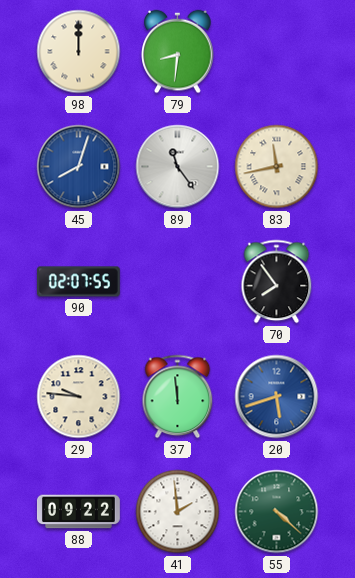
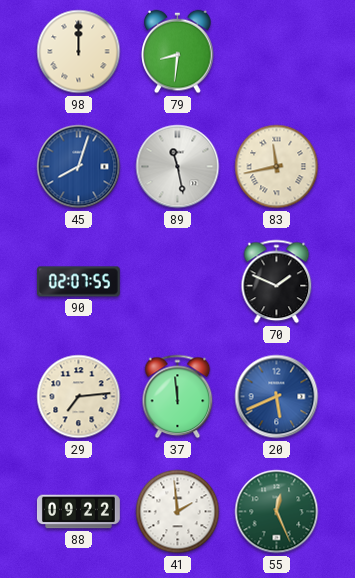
89: 11:24 -> 11:28
70: 7:54 -> 1:49
29: 9:46 -> 7:14
20: 5:42 -> 5:41
55: 4:22 -> 12:26
